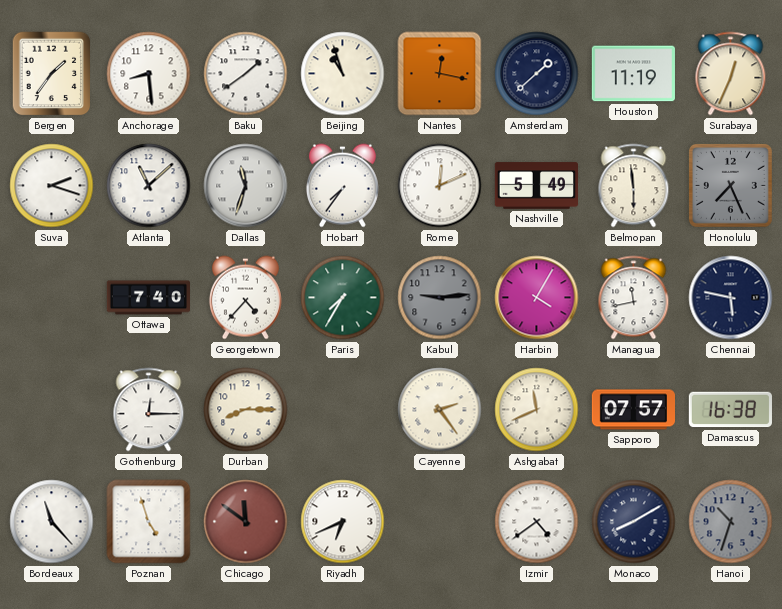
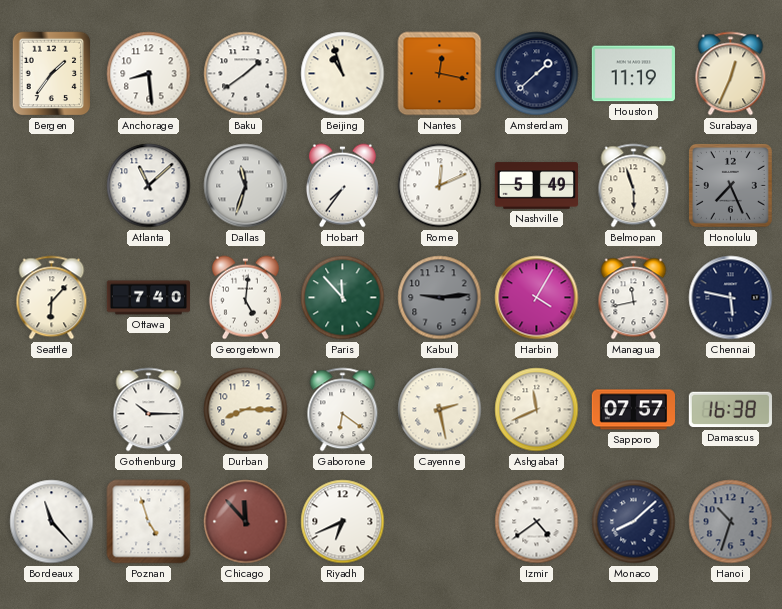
Suva: 2:18 -> none
Belmopan: 5:59 -> 5:57
Seattle: none -> 6:07
Georgetown: 4:37 -> 5:01
Paris: 7:35 -> 11:53
Gothenburg: 12:15 -> 10:15
Gaborone: none -> 6:21
Cayenne: 2:24 -> 2:28
Chicago: 11:51 -> 11:53
Monaco: 8:10 -> 8:08
